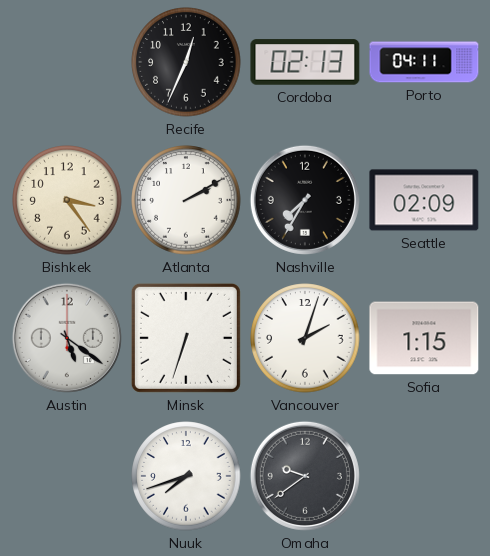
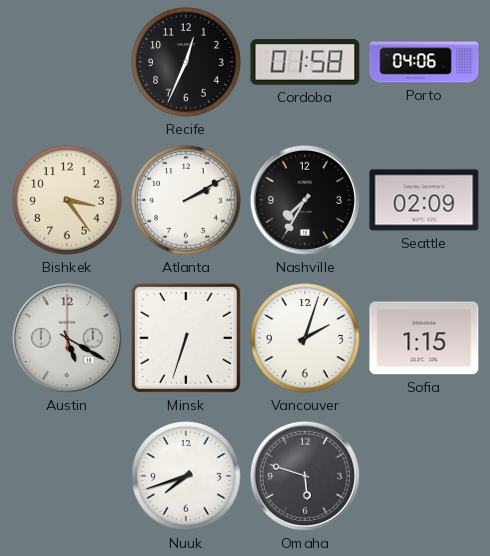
Cordoba: 02:13 -> 01:58
Porto: 04:11 -> 04:06
Austin: 5:21 -> 5:20
Omaha: 9:39 -> 5:48
